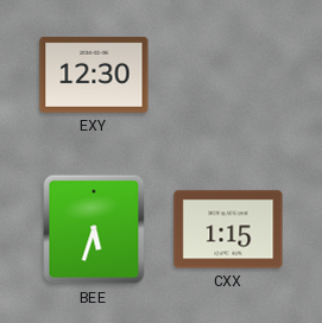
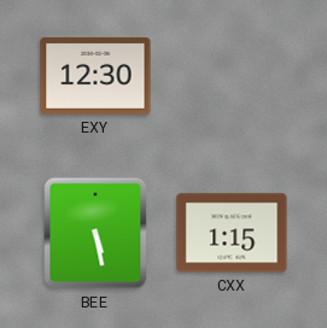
BEE: 5:33 -> 5:28
